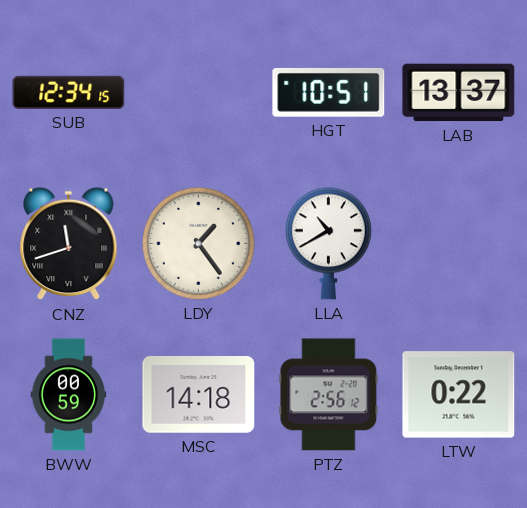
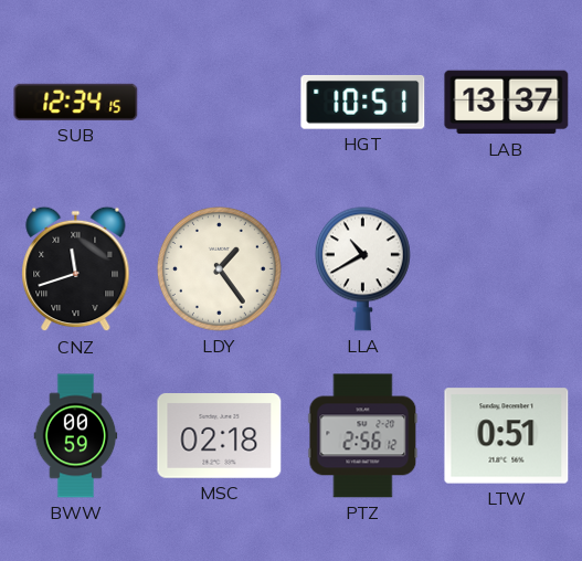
MSC: 14:18 -> 02:18
LTW: 0:22 -> 0:51
